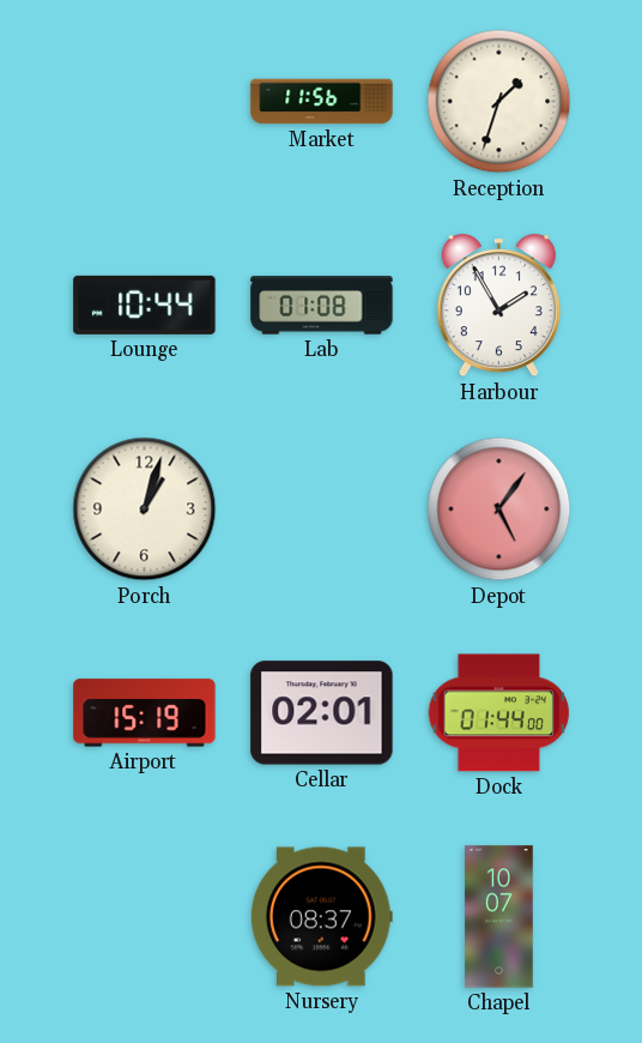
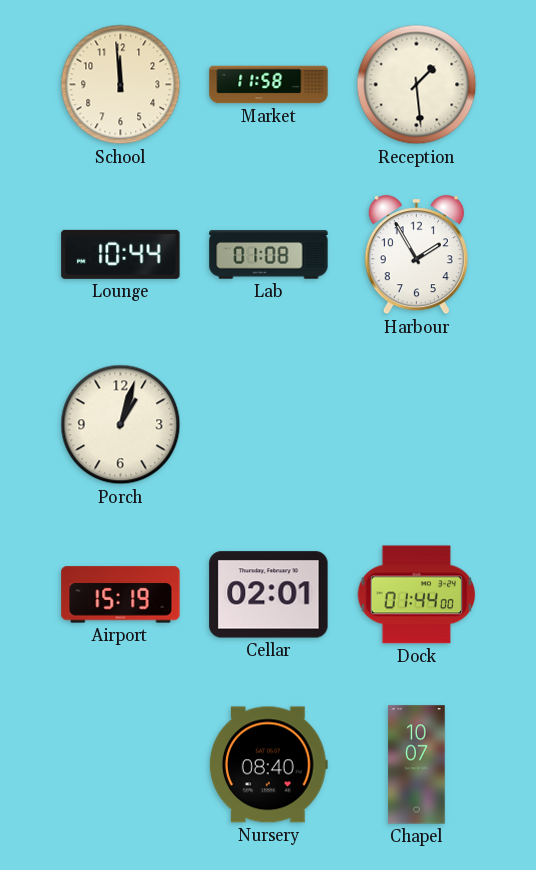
School: none -> 11:59
Market: 11:56 -> 11:58
Reception: 1:33 -> 1:29
Depot: 5:06 -> none
Nursery: 08:37 -> 08:40
